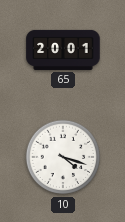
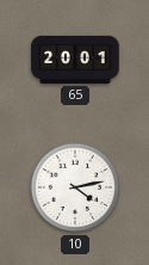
10: 4:18 -> 4:13
